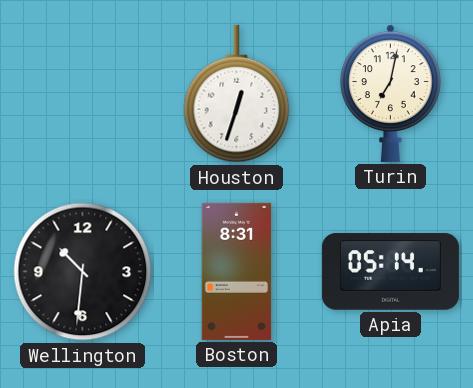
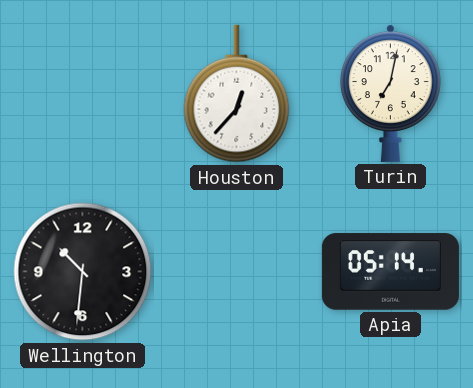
Houston: 12:33 -> 12:37
Boston: 8:31 -> none
